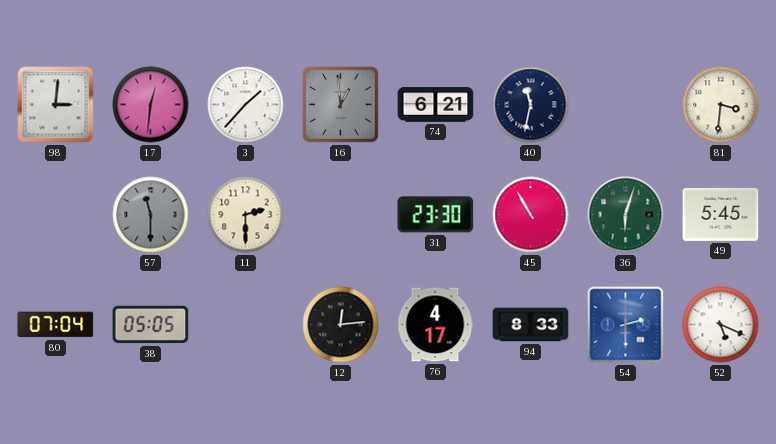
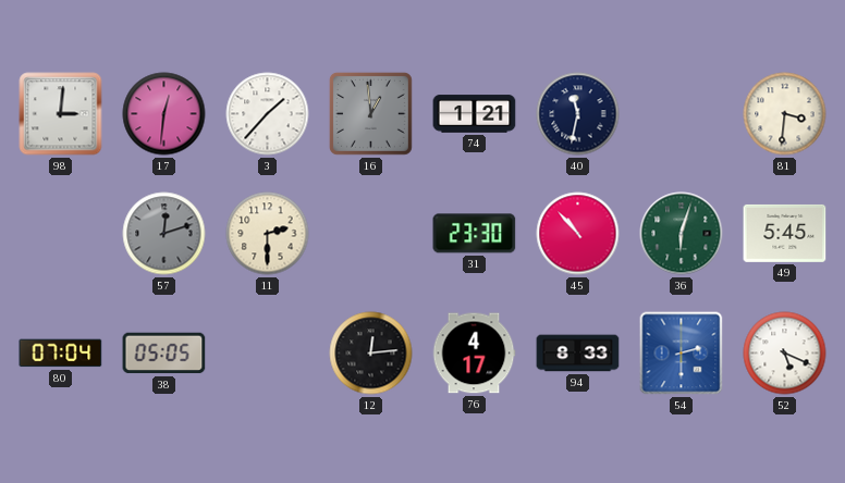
74: 6:21 -> 1:21
57: 11:30 -> 12:12
45: 10:55 -> 10:53
